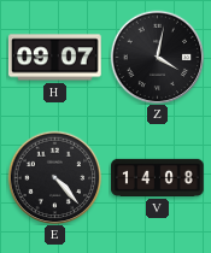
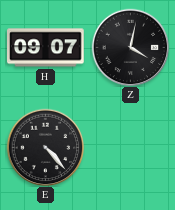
V: 14:08 -> none
